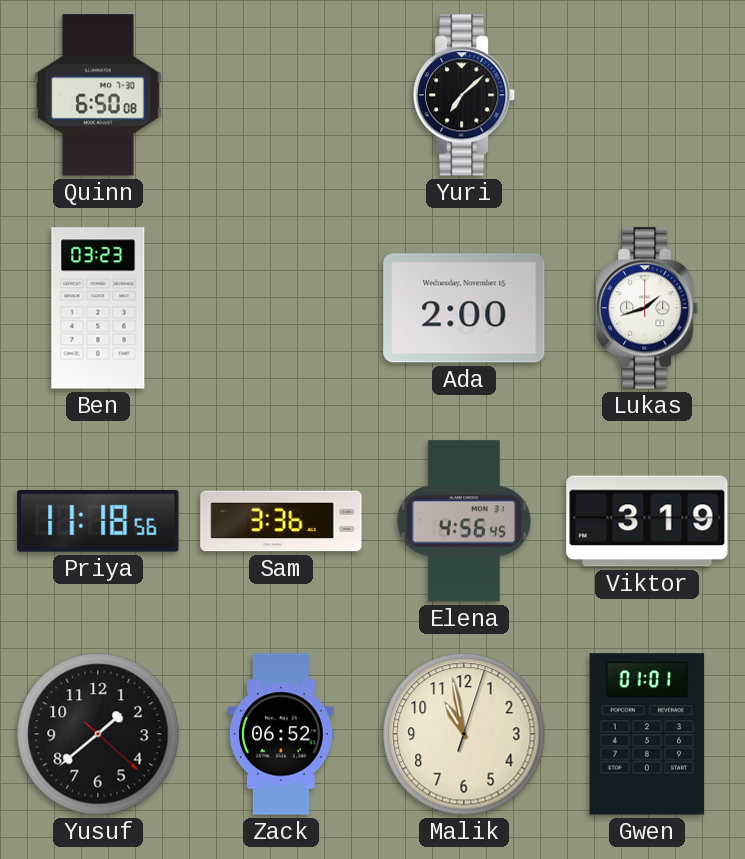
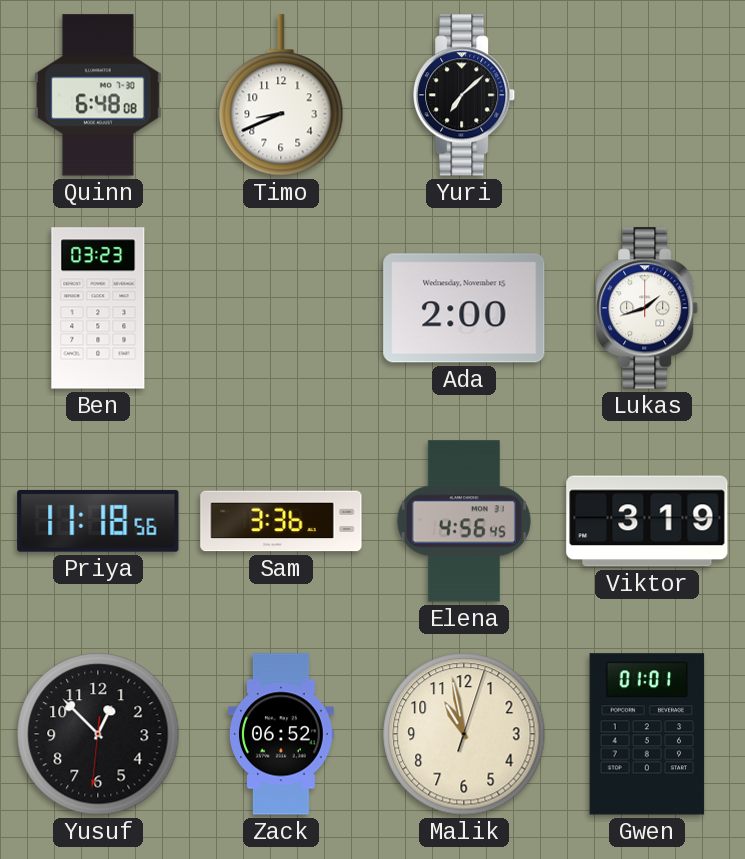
Quinn: 6:50 -> 6:48
Timo: none -> 8:41
Yusuf: 1:38 -> 12:52
